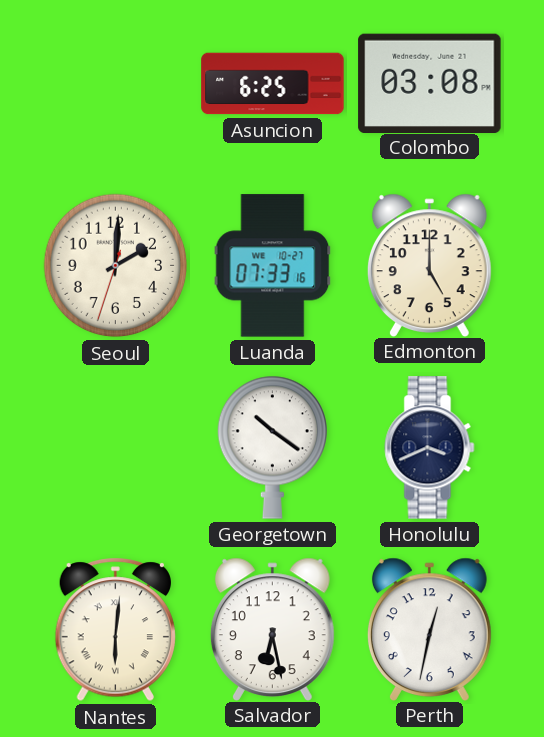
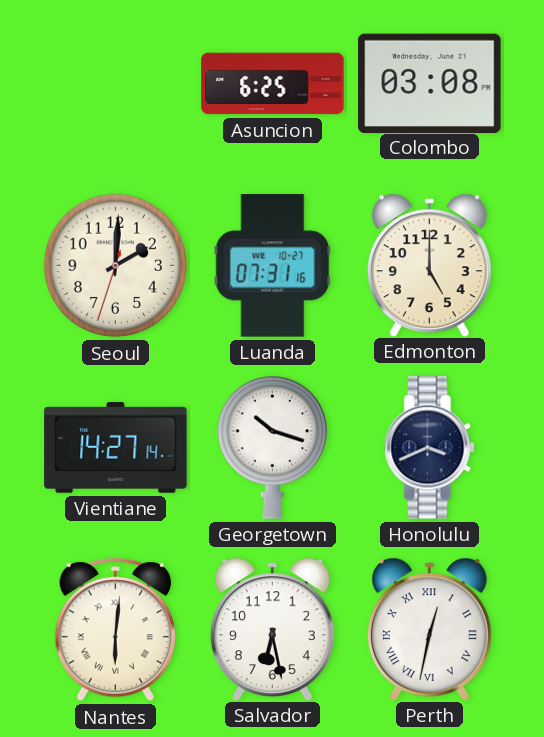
Luanda: 07:33 -> 07:31
Vientiane: none -> 14:27
Georgetown: 10:21 -> 10:18
Perth numerals: Arabic -> Roman
